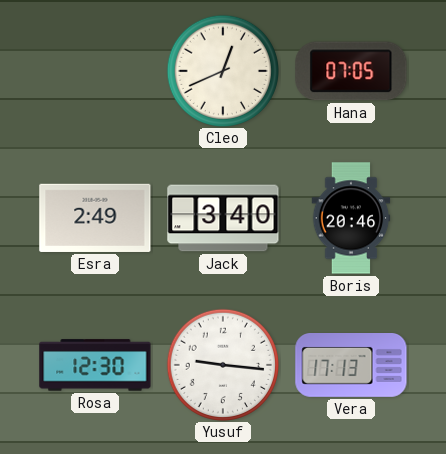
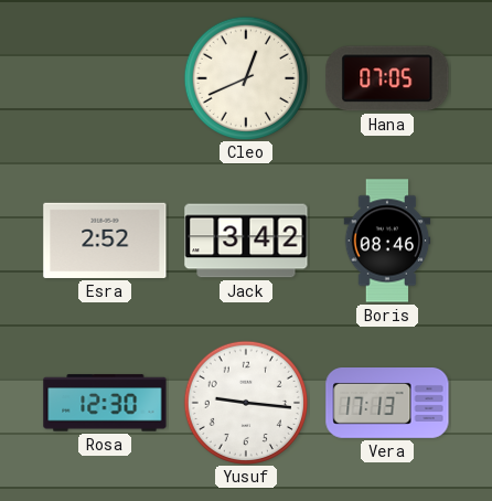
Esra: 2:49 -> 2:52
Jack: 3:40 -> 3:42
Boris: 20:46 -> 08:46
